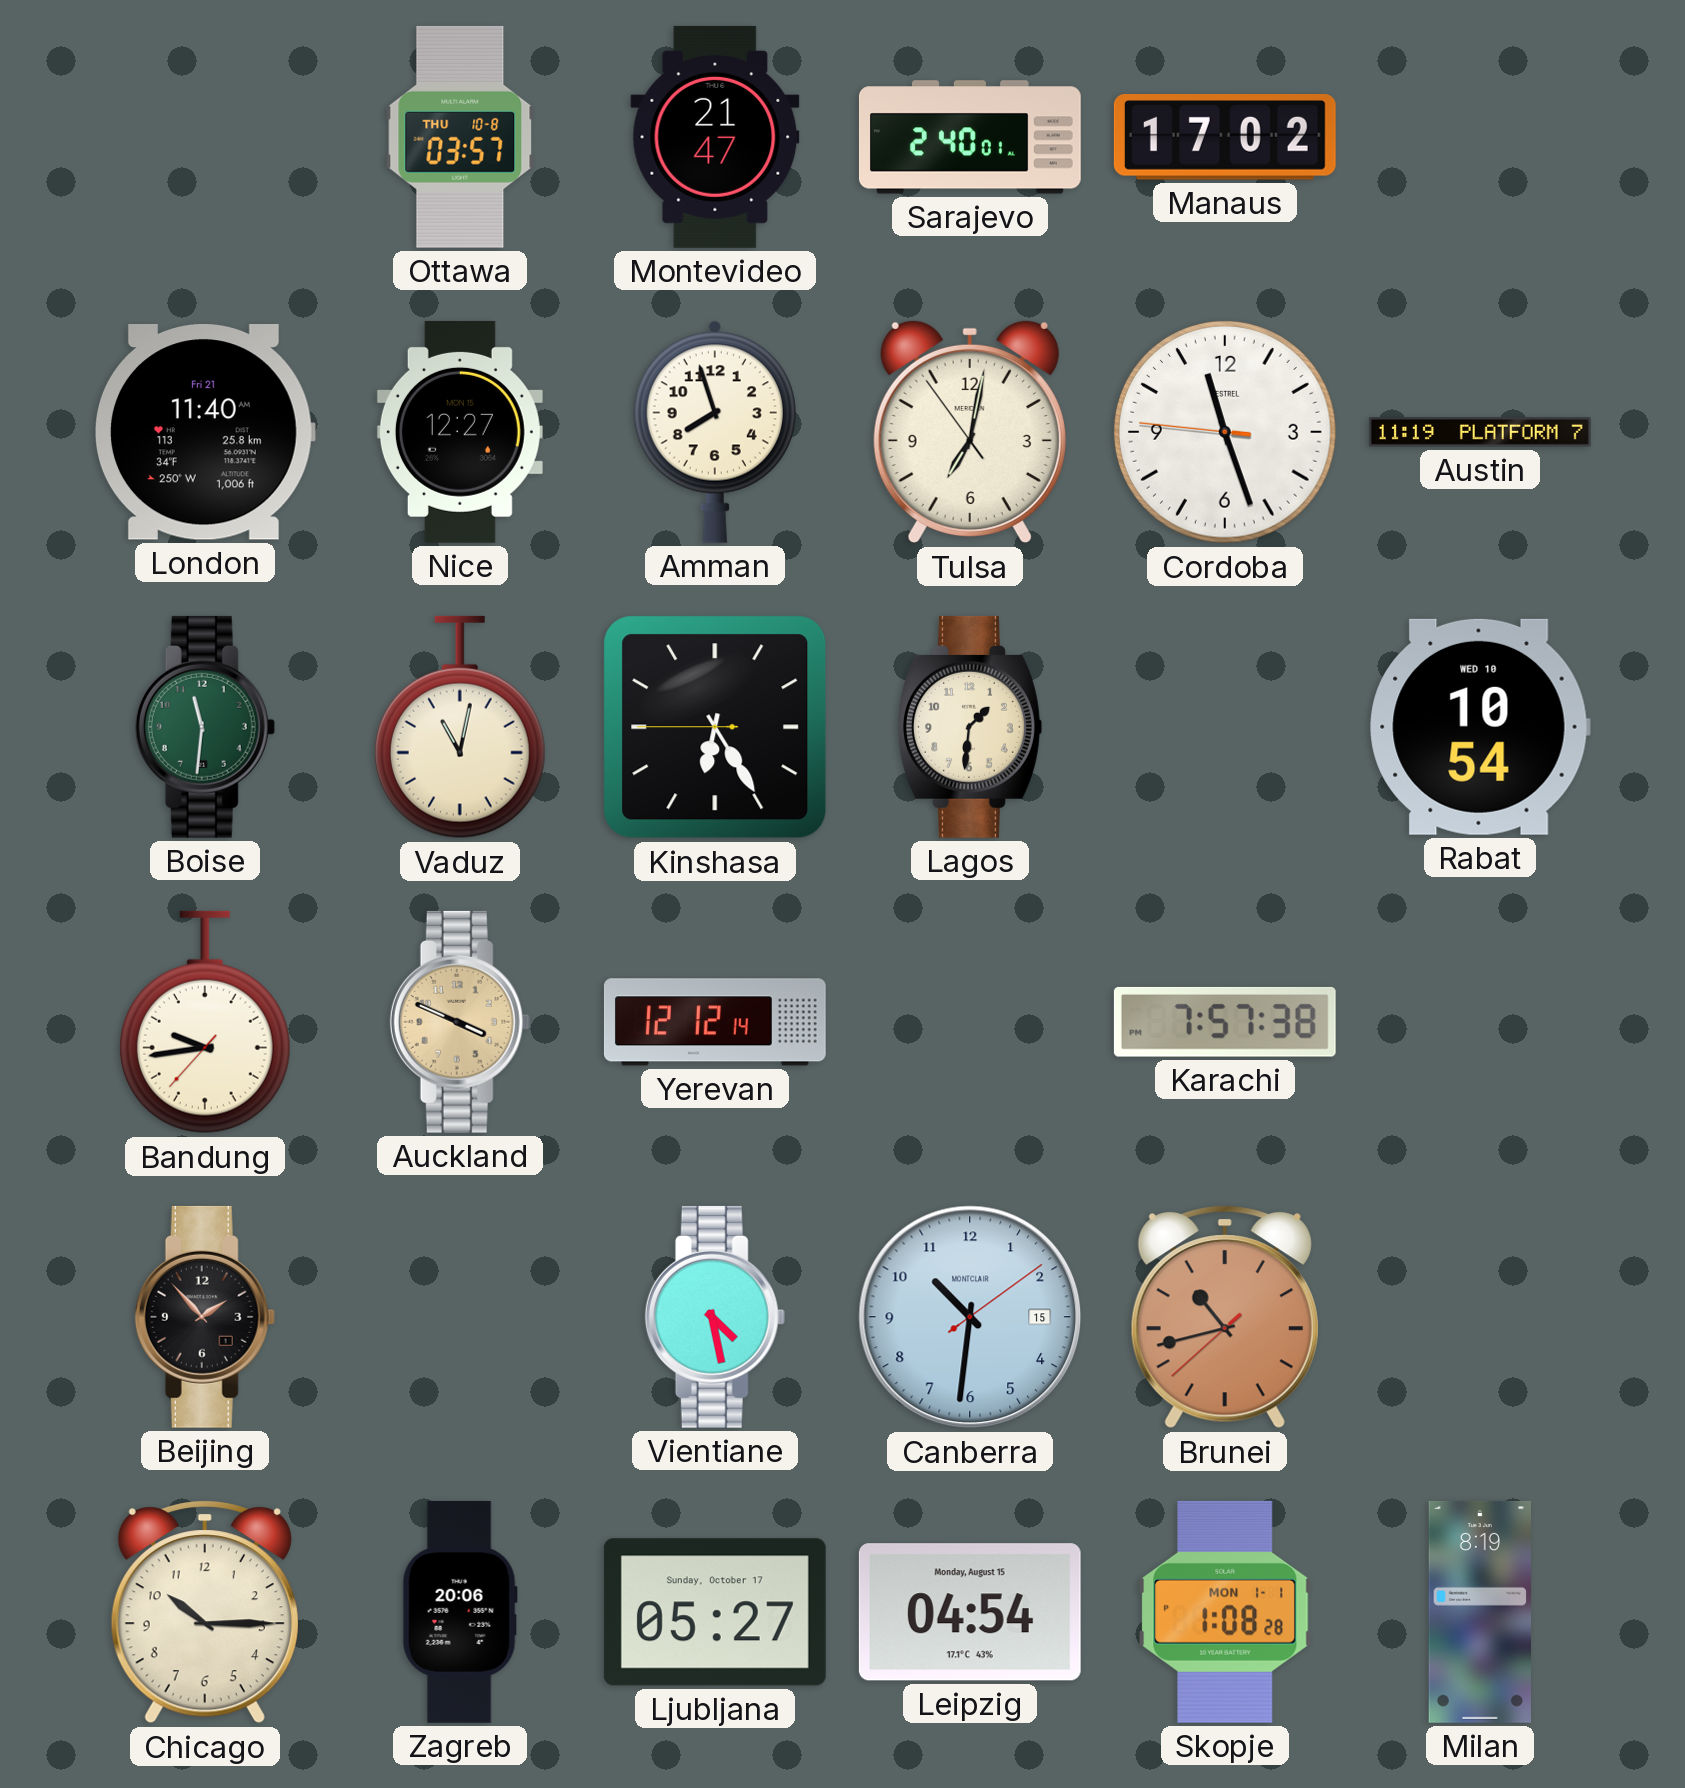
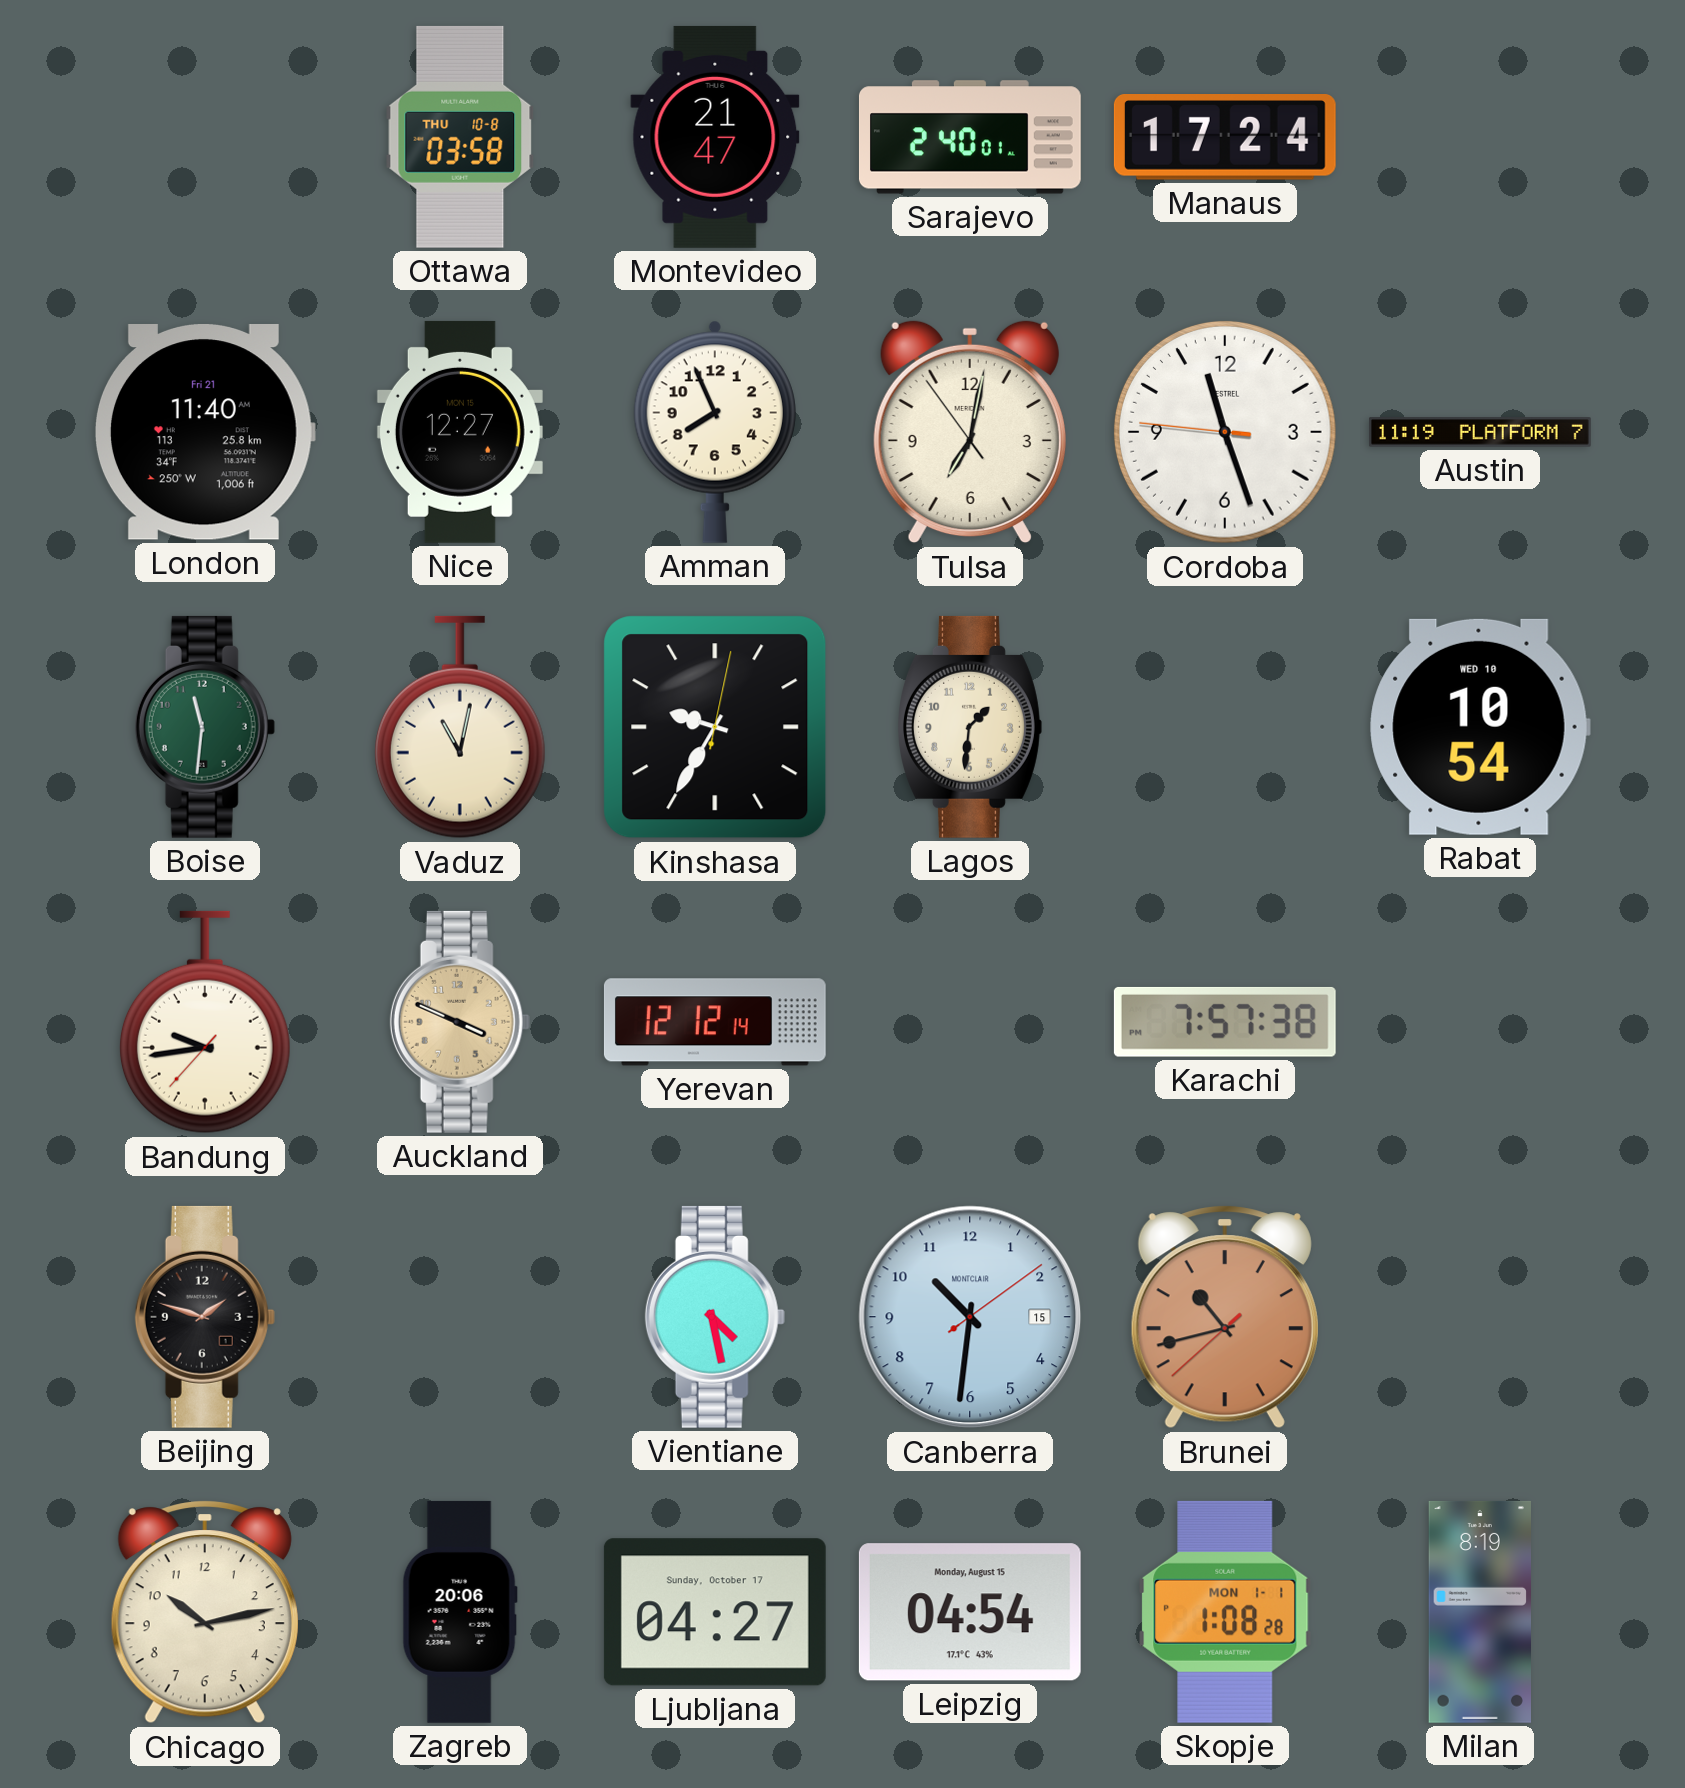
Ottawa: 03:57 -> 03:58
Manaus: 17:02 -> 17:24
Amman: 7:57 -> 7:56
Kinshasa: 6:24 -> 9:35
Beijing: 1:53 -> 1:48
Chicago: 10:15 -> 10:13
Ljubljana: 05:27 -> 04:27
